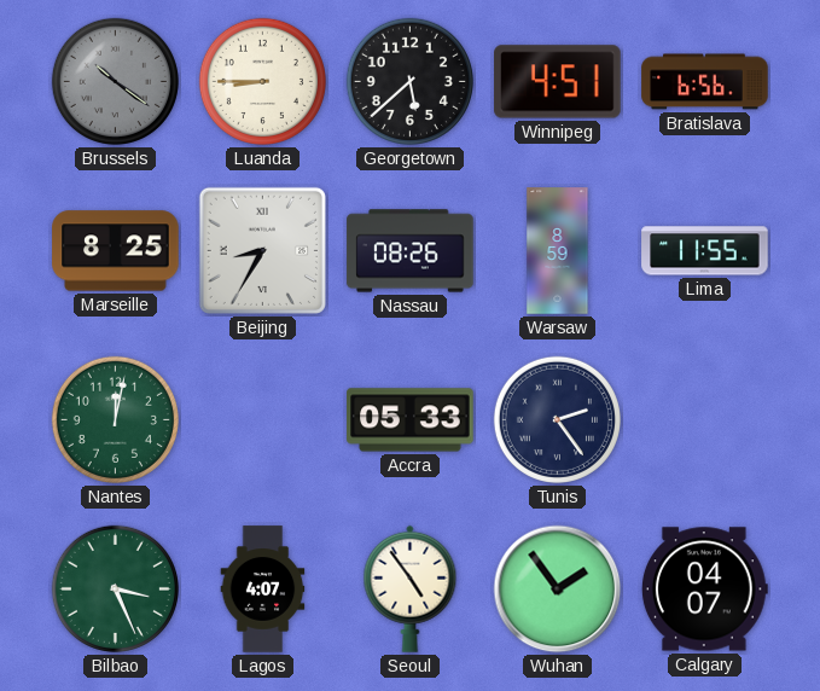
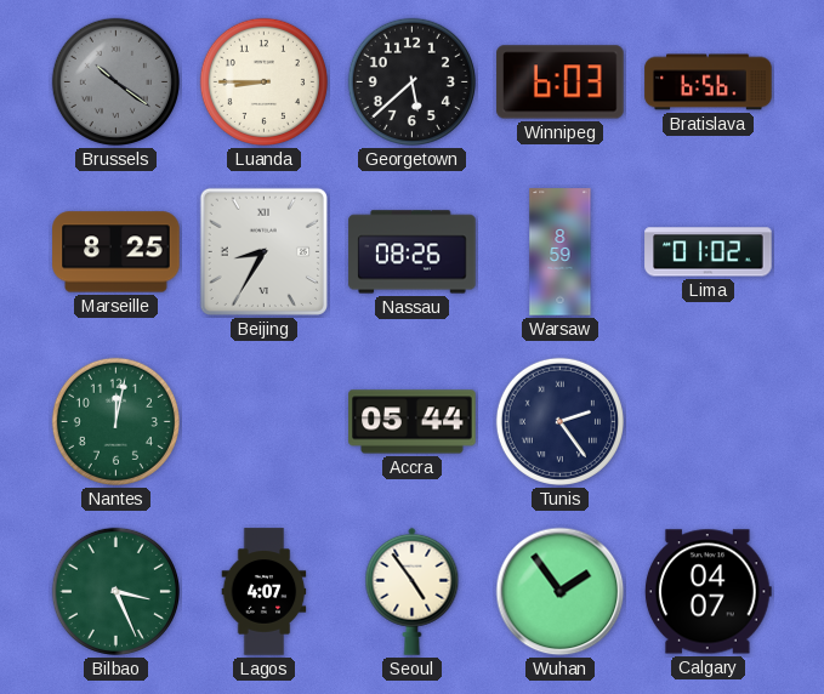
Winnipeg: 4:51 -> 6:03
Lima: 11:55 -> 01:02
Accra: 05:33 -> 05:44
